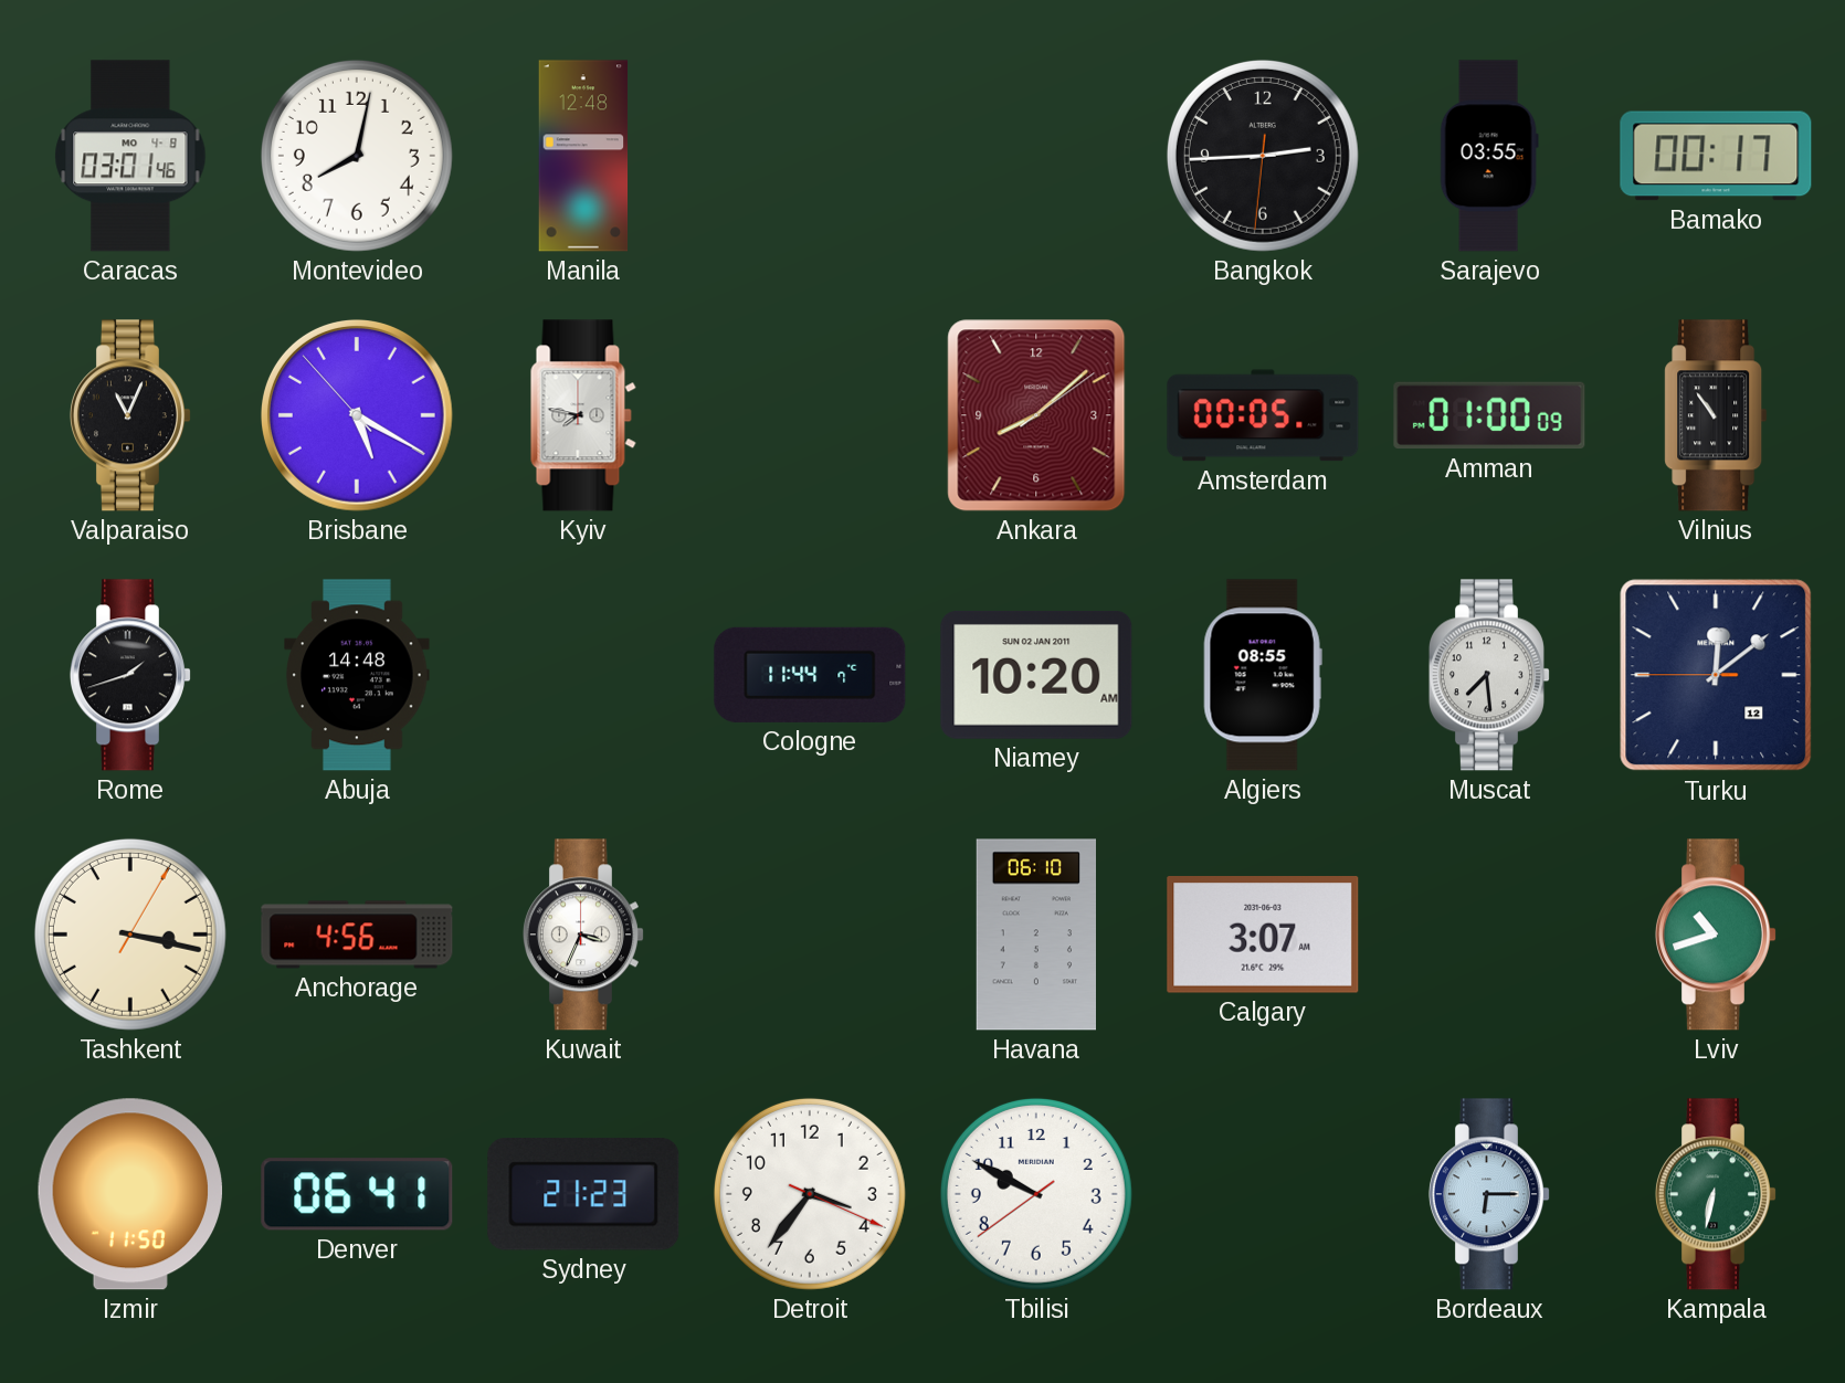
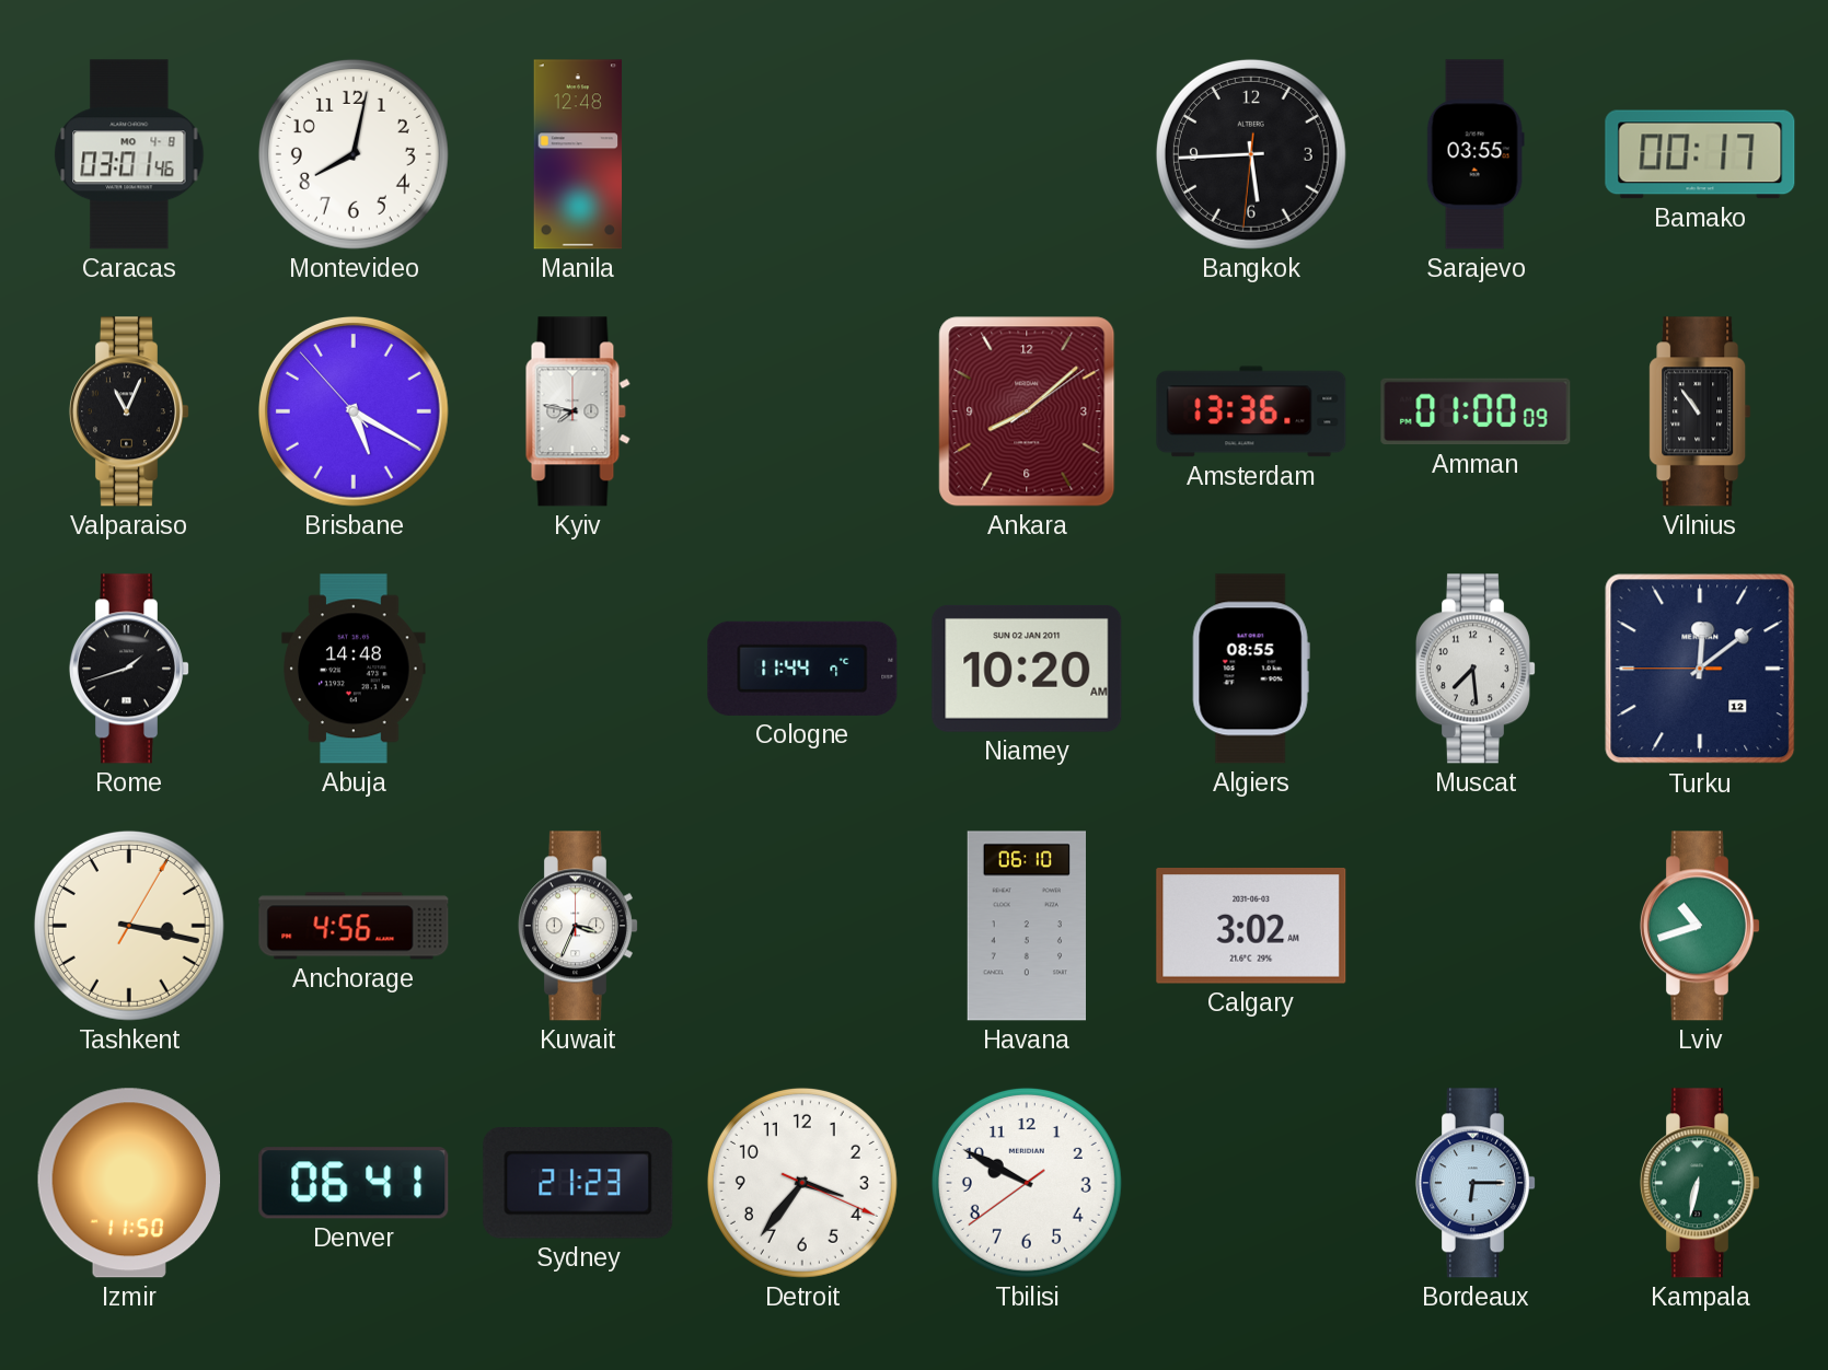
Bangkok: 2:44 -> 5:44
Amsterdam: 00:05 -> 13:36
Calgary: 3:07 -> 3:02
